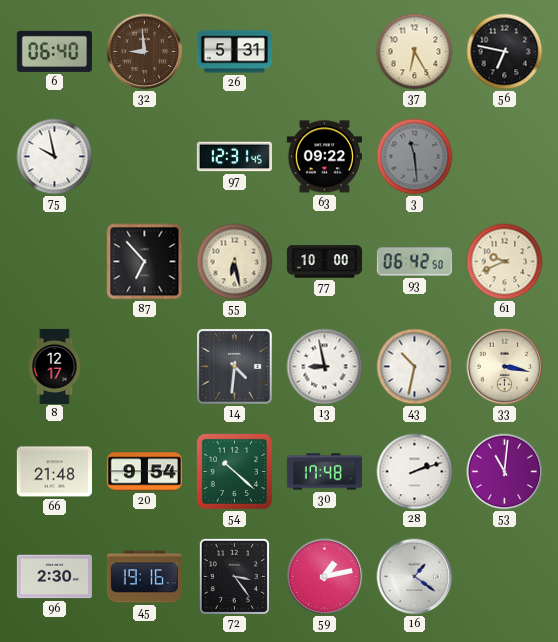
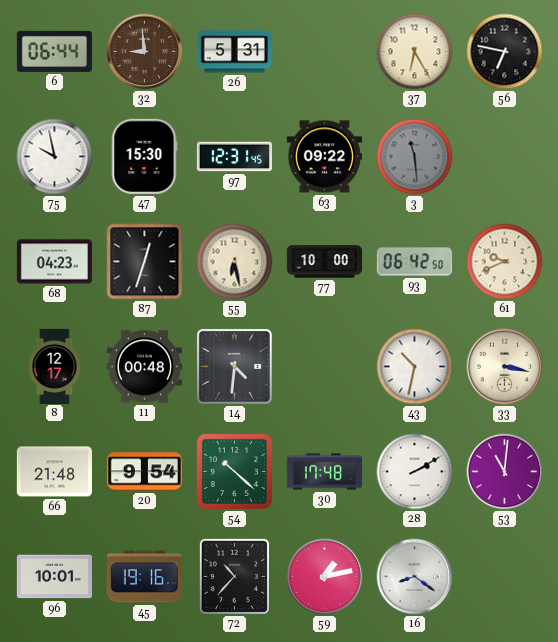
6: 06:40 -> 06:44
47: none -> 15:30
68: none -> 04:23
87: 6:53 -> 12:33
11: none -> 00:48
13: 8:58 -> none
28: 2:12 -> 2:10
96: 2:30 -> 10:01
72: 3:24 -> 10:37
16: 1:21 -> 8:21
